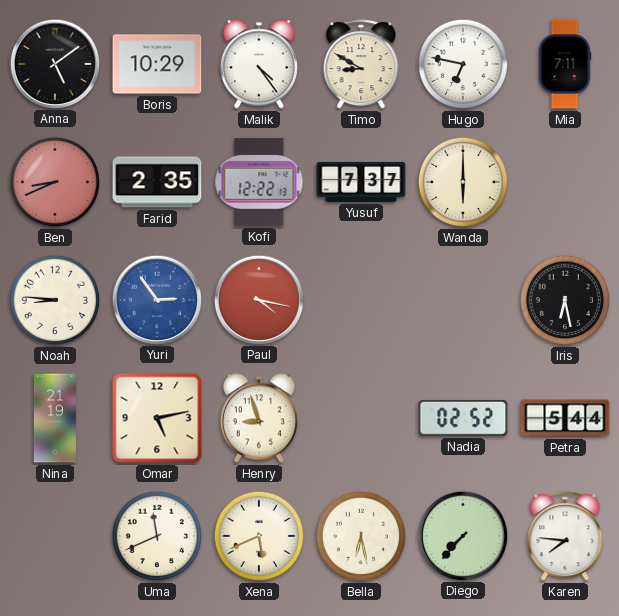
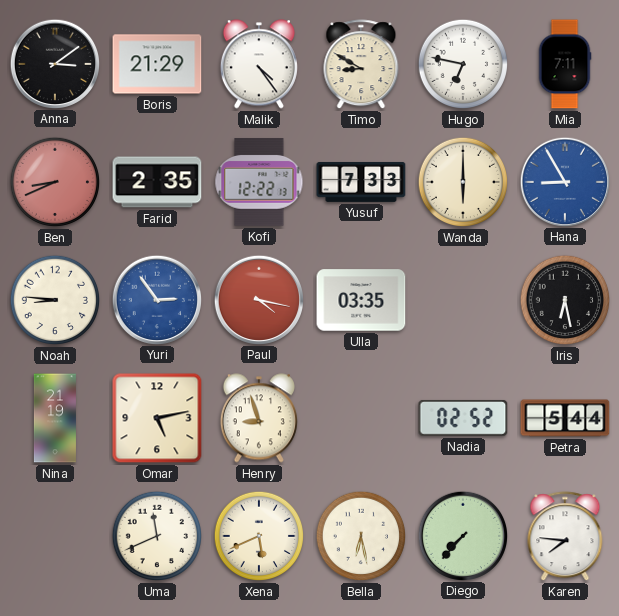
Anna: 5:09 -> 3:09
Boris: 10:29 -> 21:29
Yusuf: 7:37 -> 7:33
Hana: none -> 8:55
Ulla: none -> 03:35
